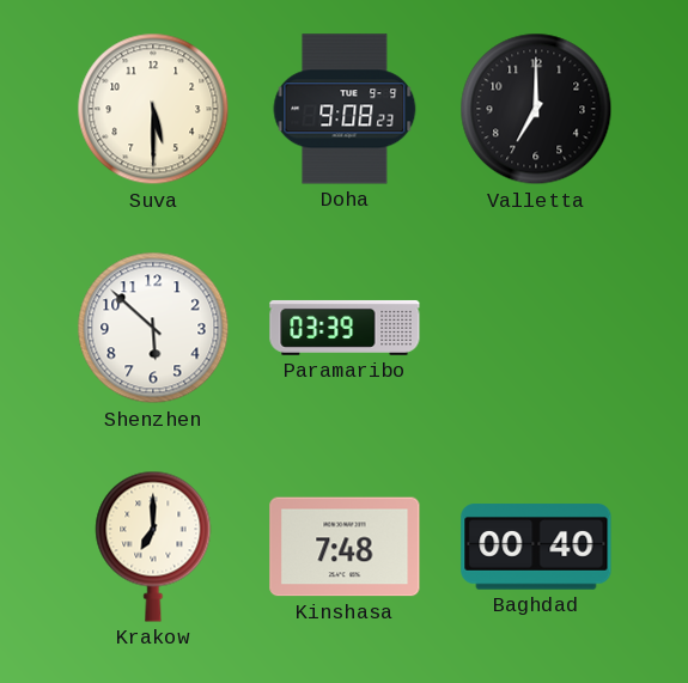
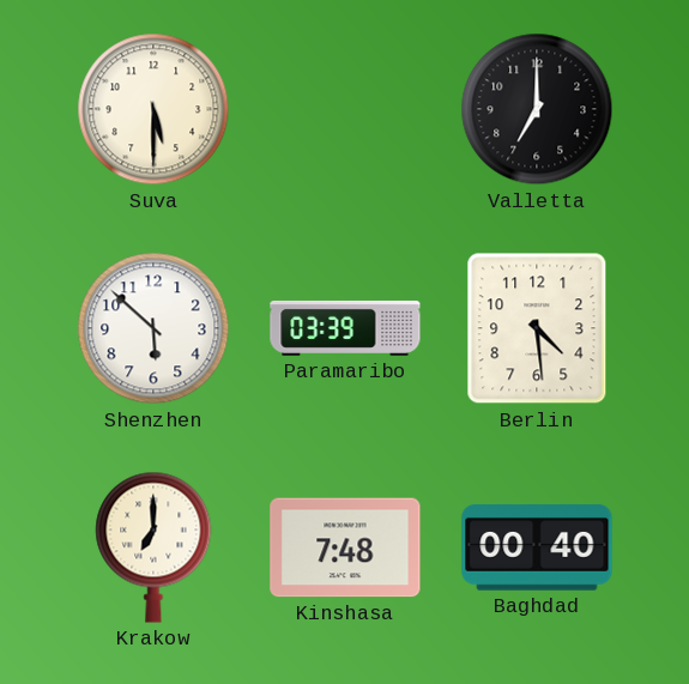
Doha: 9:08 -> none
Berlin: none -> 4:29
